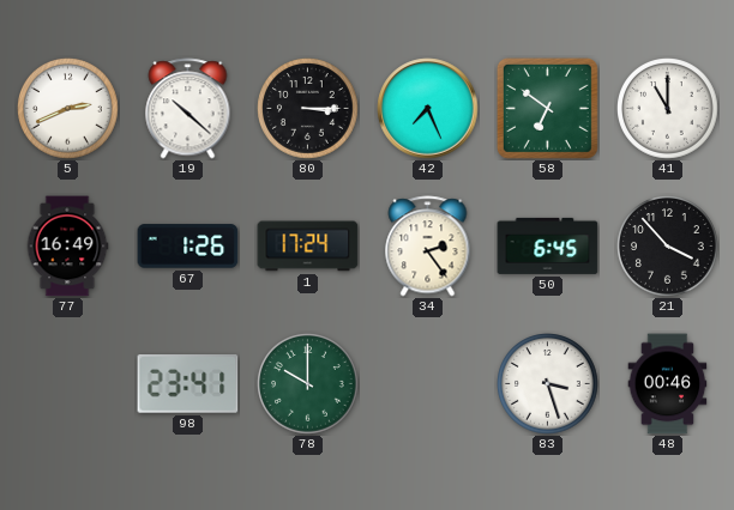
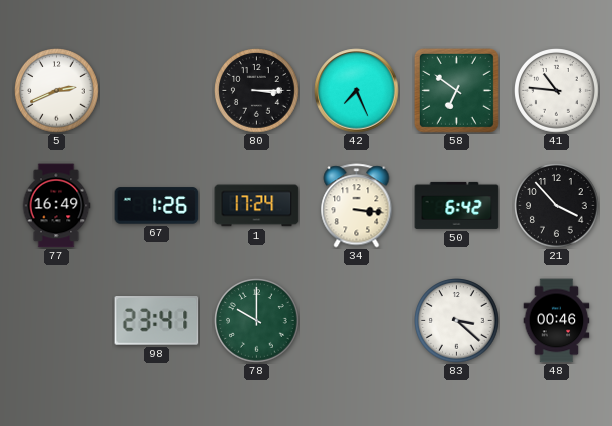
19: 10:22 -> none
41: 11:00 -> 10:46
34: 2:24 -> 3:16
50: 6:45 -> 6:42
83: 3:27 -> 3:22
